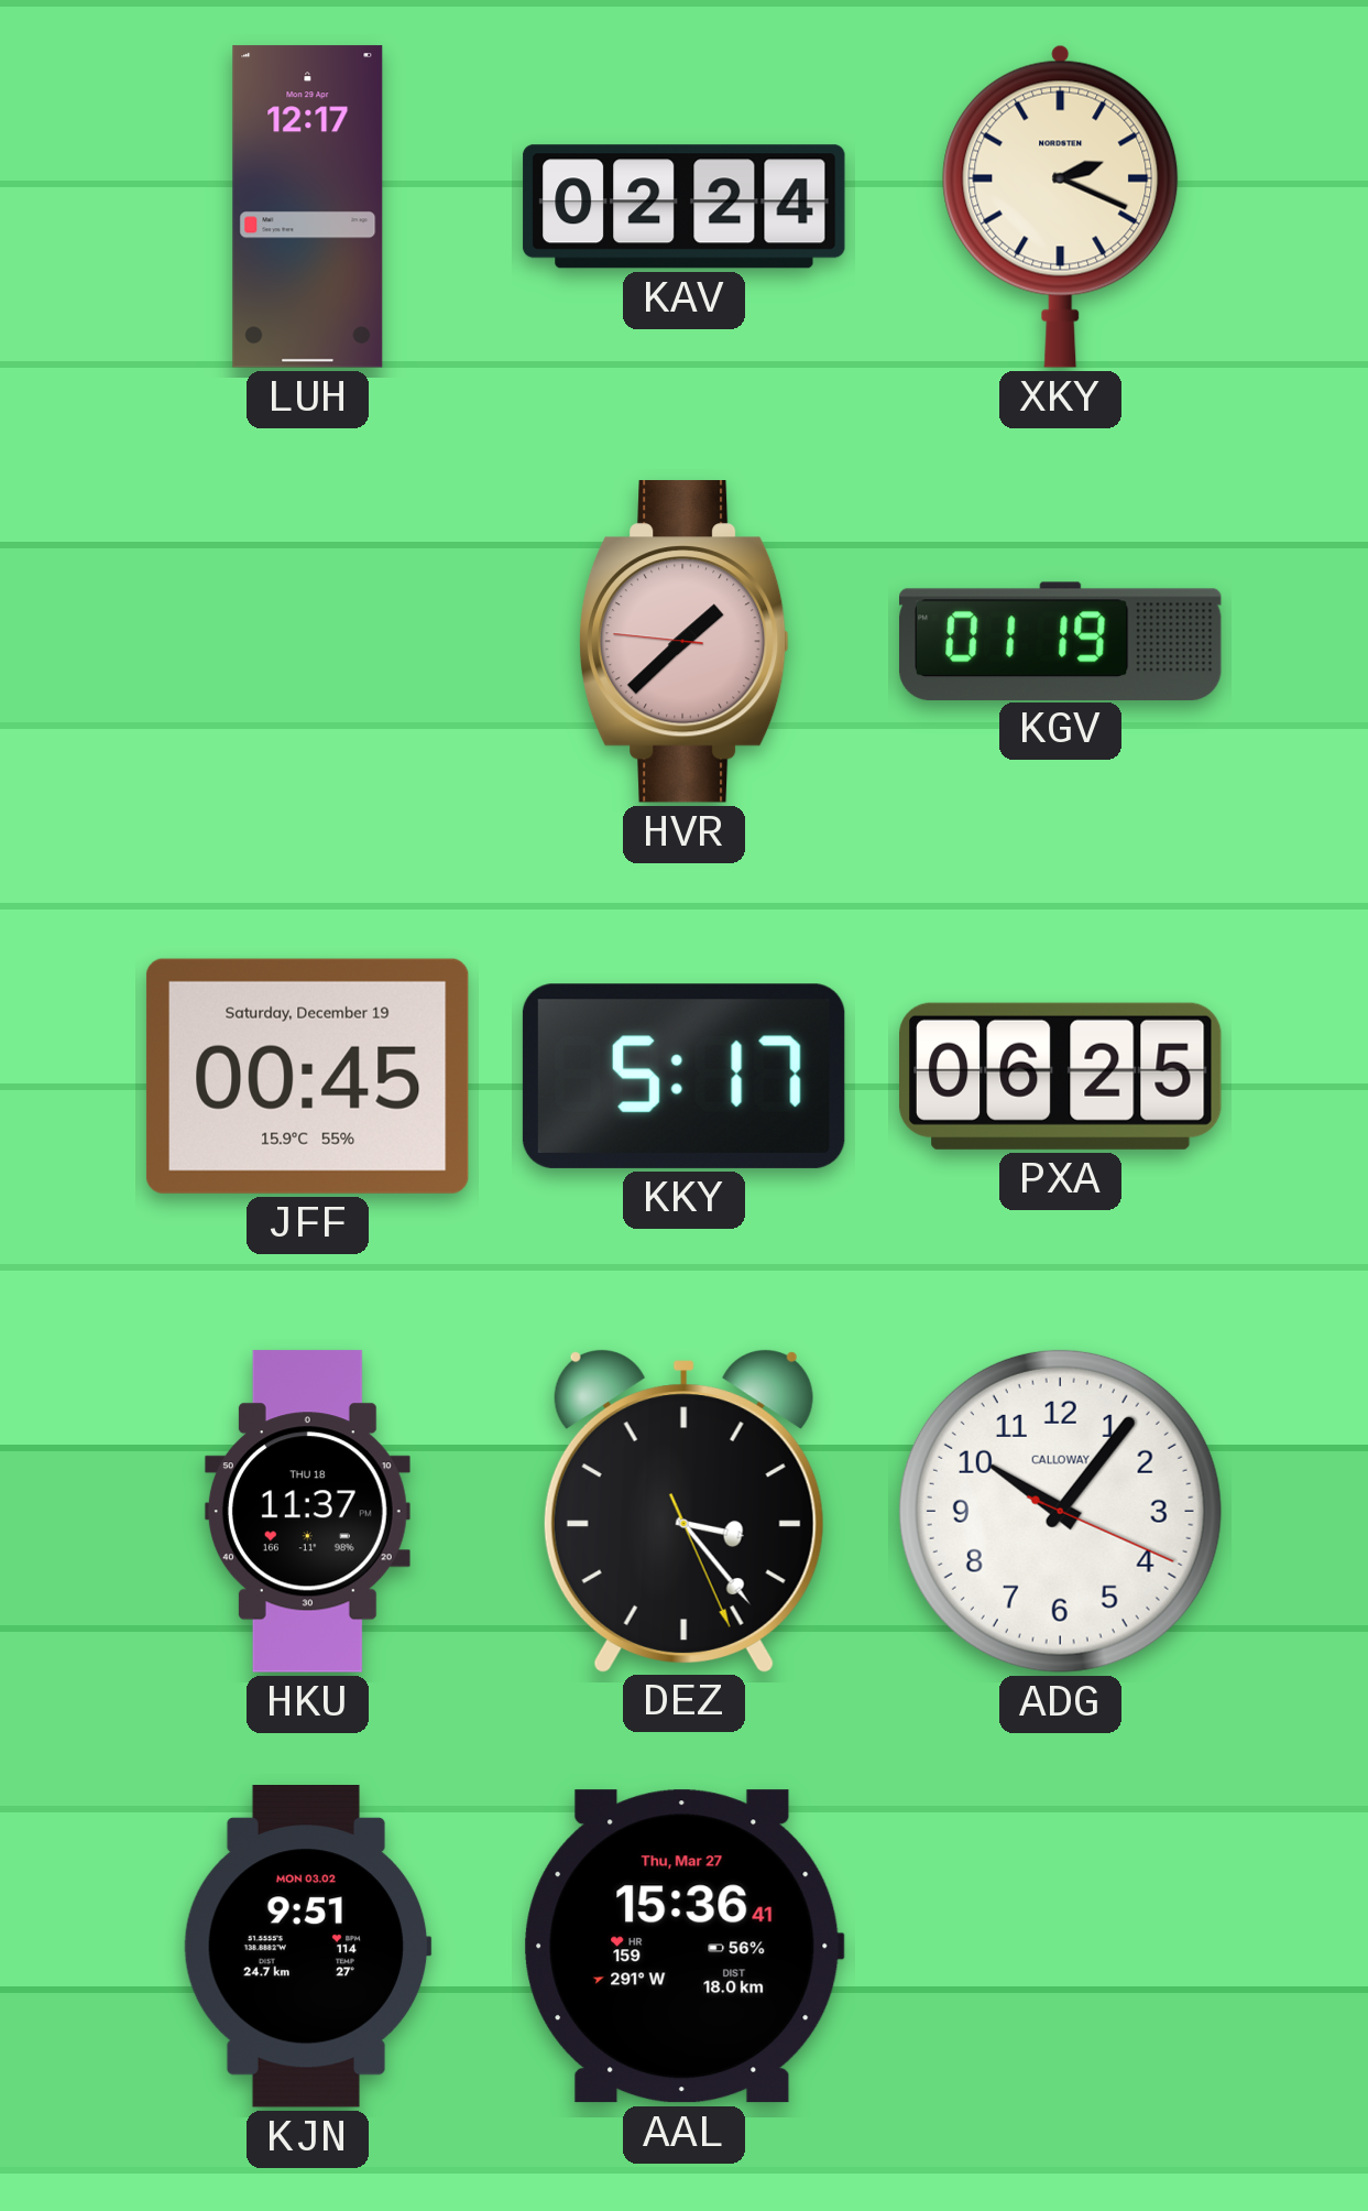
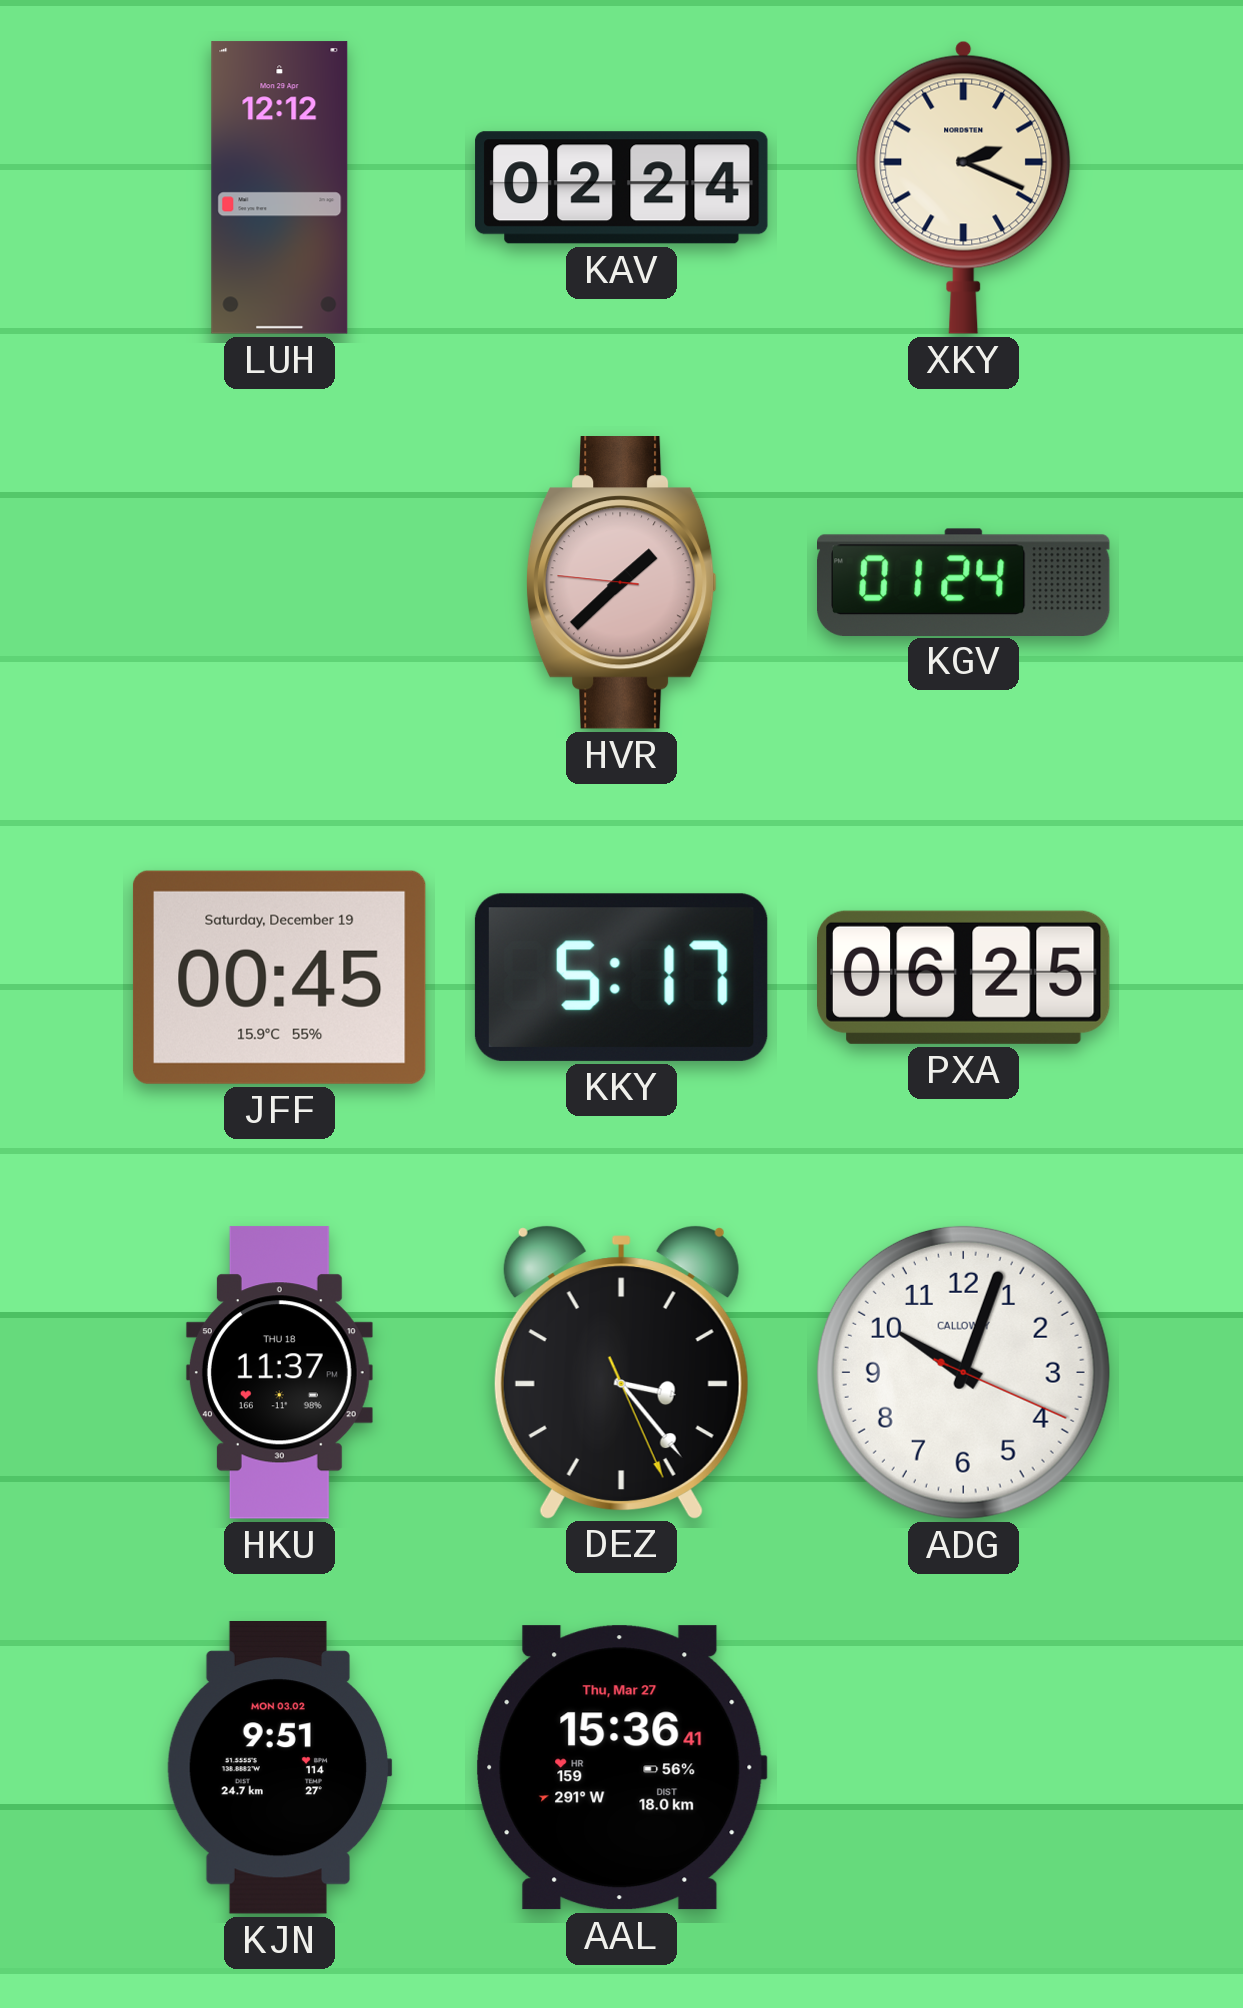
LUH: 12:17 -> 12:12
KGV: 01:19 -> 01:24
ADG: 10:06 -> 10:03
